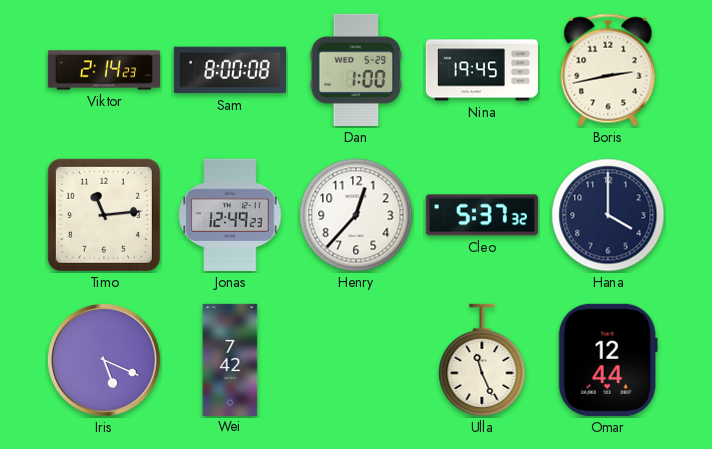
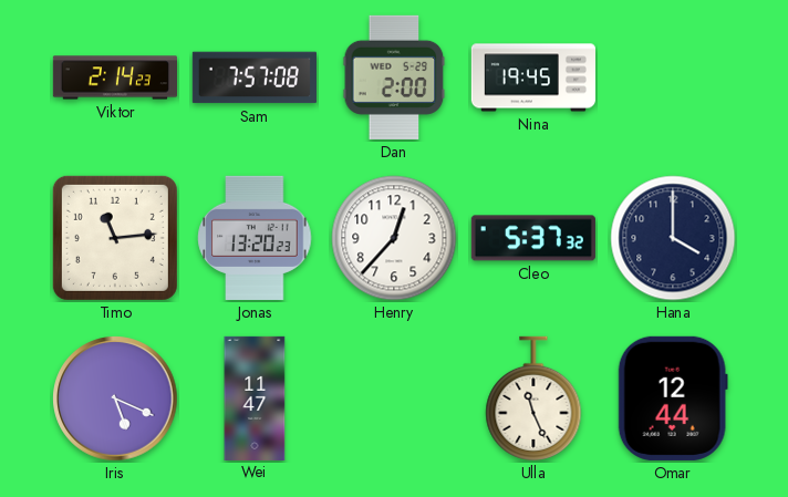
Sam: 8:00 -> 7:57
Dan: 1:00 -> 2:00
Boris: 2:43 -> none
Jonas: 12:49 -> 13:20
Wei: 7:42 -> 11:47
